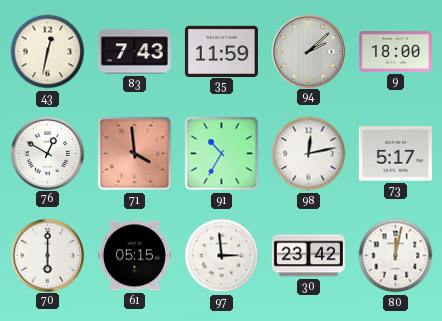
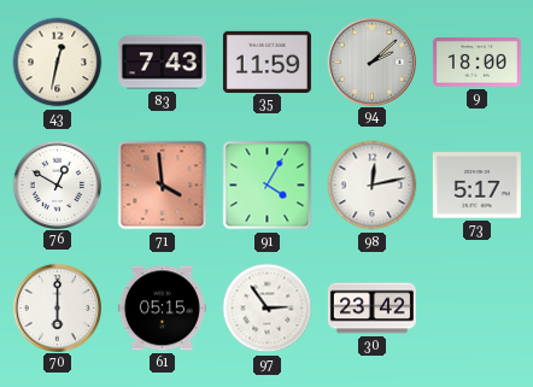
91: 10:35 -> 4:05
97: 2:59 -> 2:54
80: 12:02 -> none
